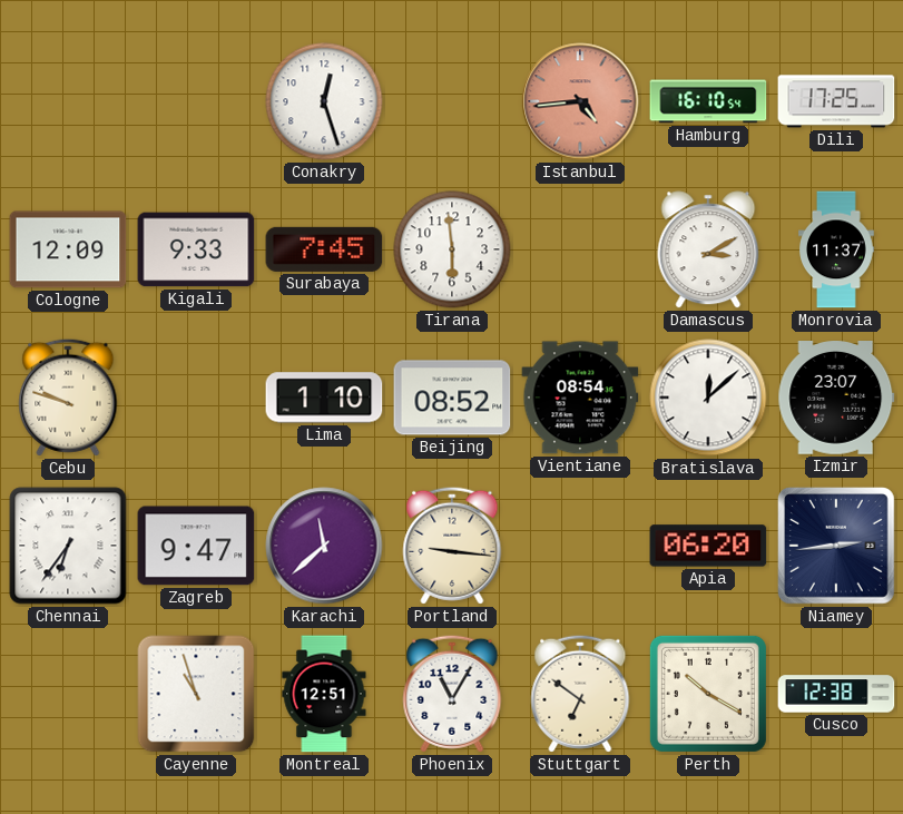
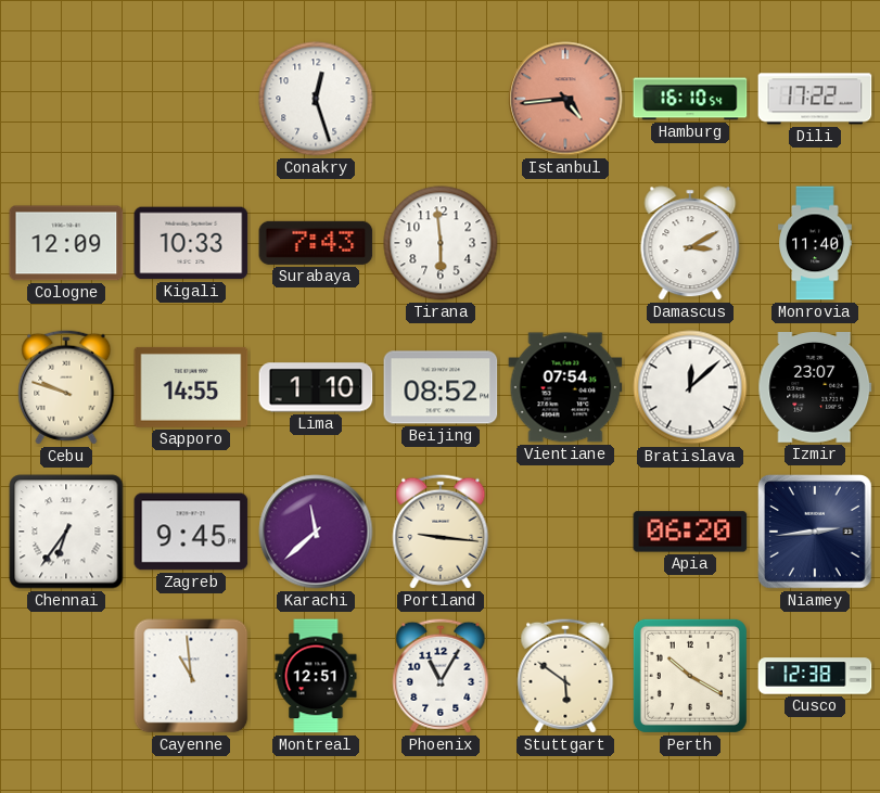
Dili: 17:25 -> 17:22
Kigali: 9:33 -> 10:33
Surabaya: 7:45 -> 7:43
Monrovia: 11:37 -> 11:40
Sapporo: none -> 14:55
Vientiane: 08:54 -> 07:54
Zagreb: 9:47 -> 9:45
Cayenne: 10:57 -> 10:59
Stuttgart: 6:51 -> 5:51
